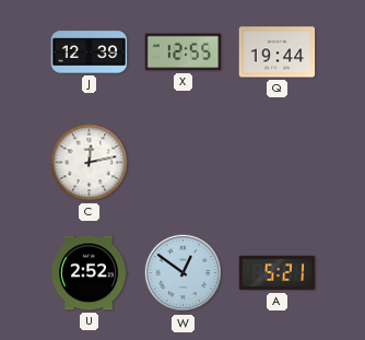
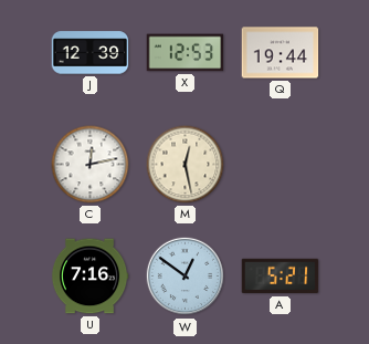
X: 12:55 -> 12:53
M: none -> 12:28
U: 2:52 -> 7:16
